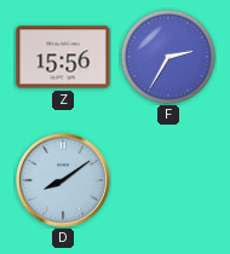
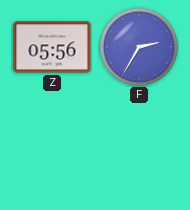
Z: 15:56 -> 05:56
D: 8:09 -> none
